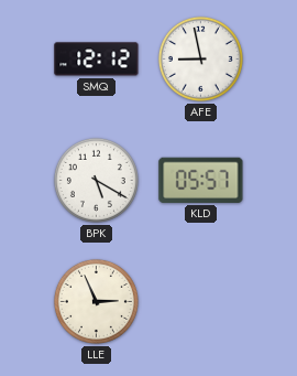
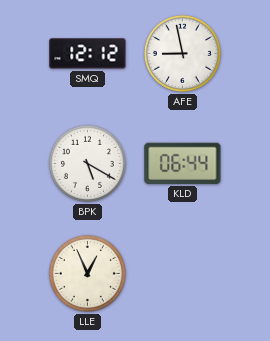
KLD: 05:57 -> 06:44
LLE: 2:56 -> 12:56
